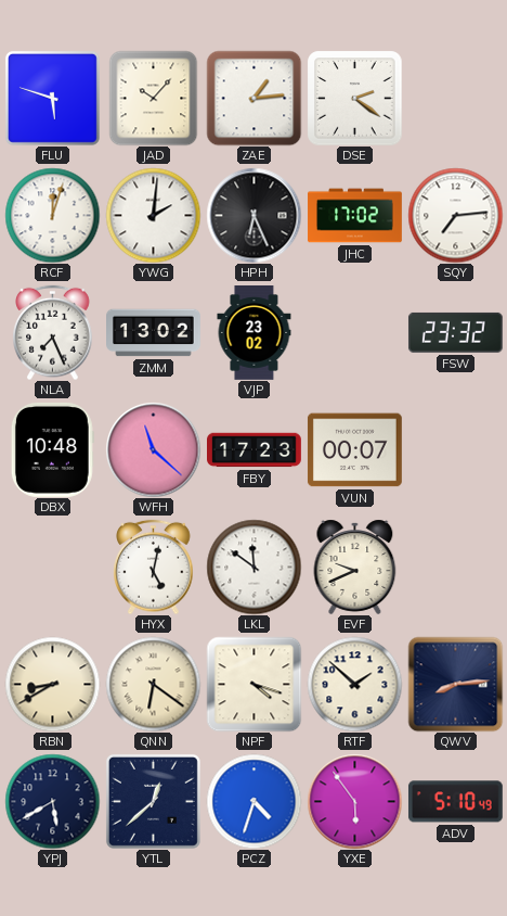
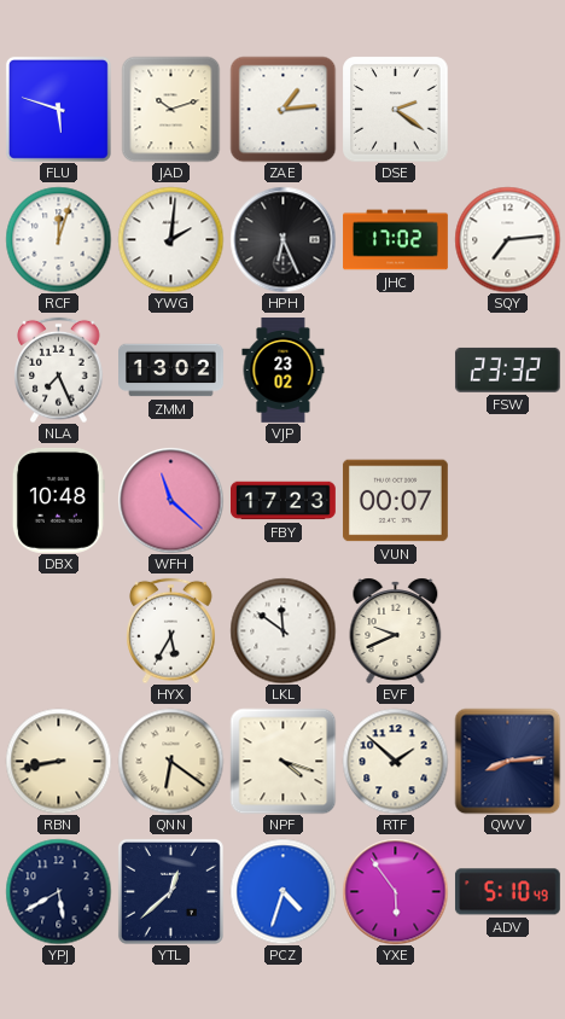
JAD: 10:07 -> 10:12
HYX: 5:02 -> 5:35
RBN: 8:40 -> 8:43
